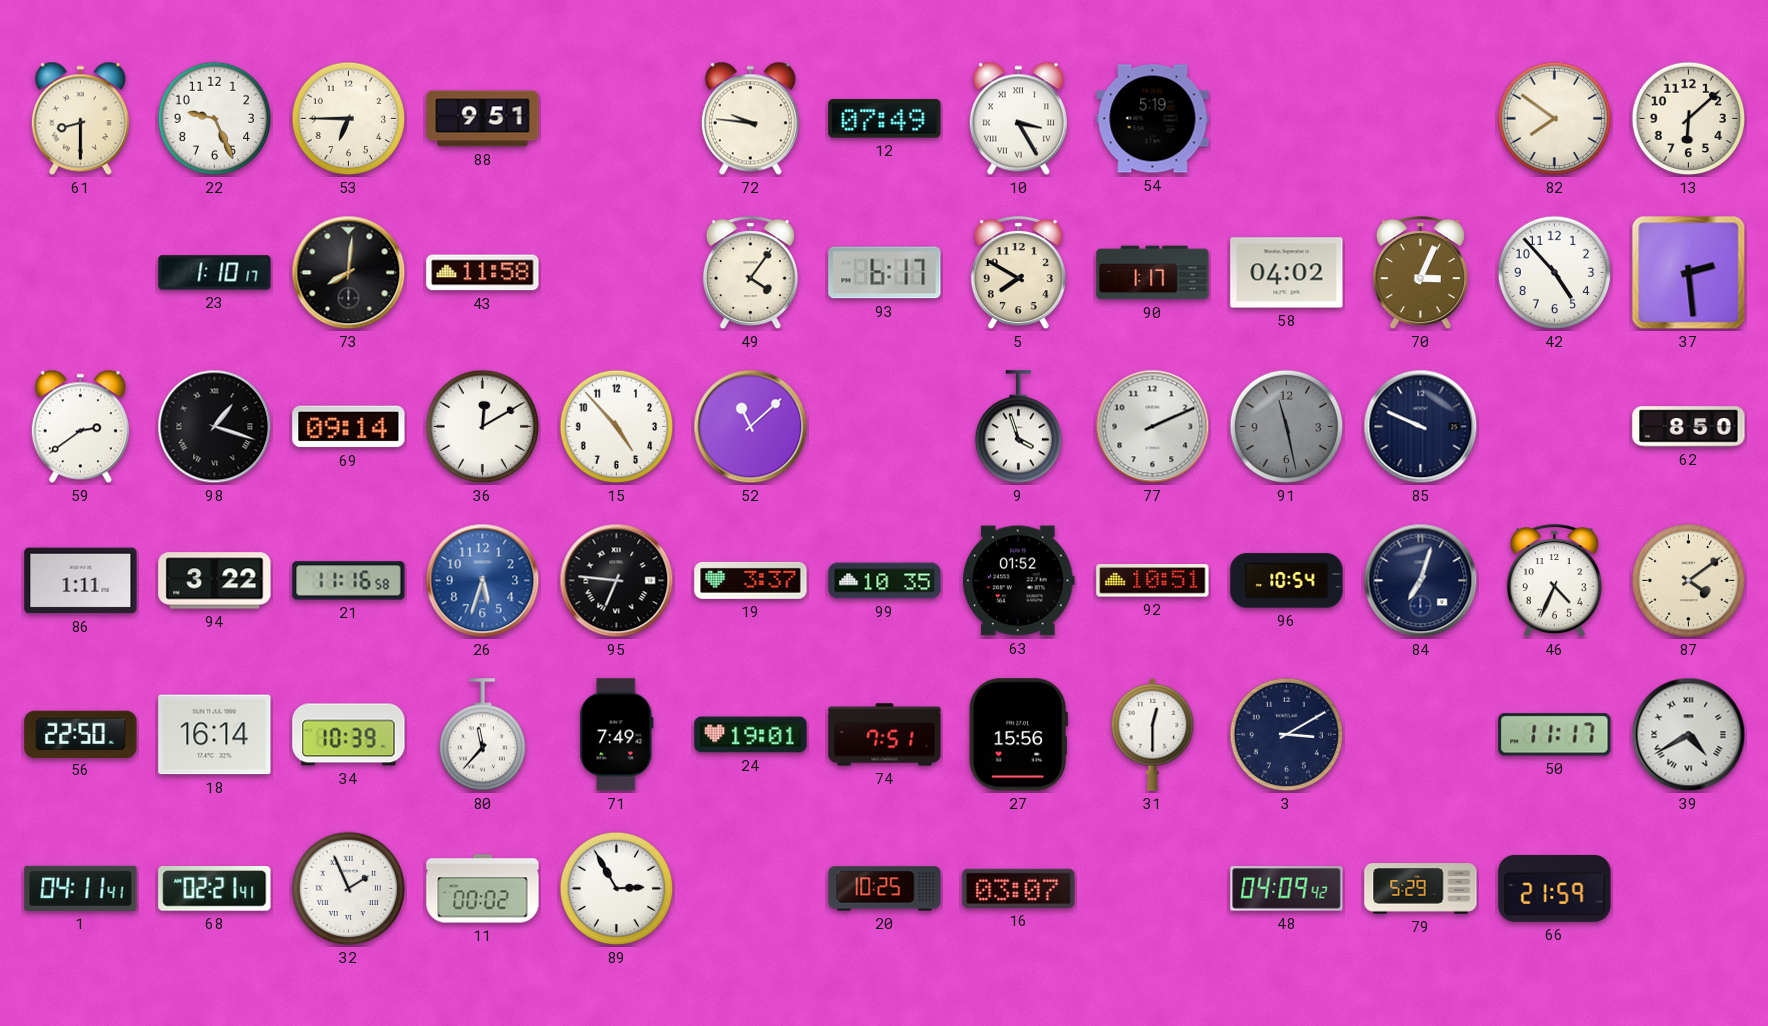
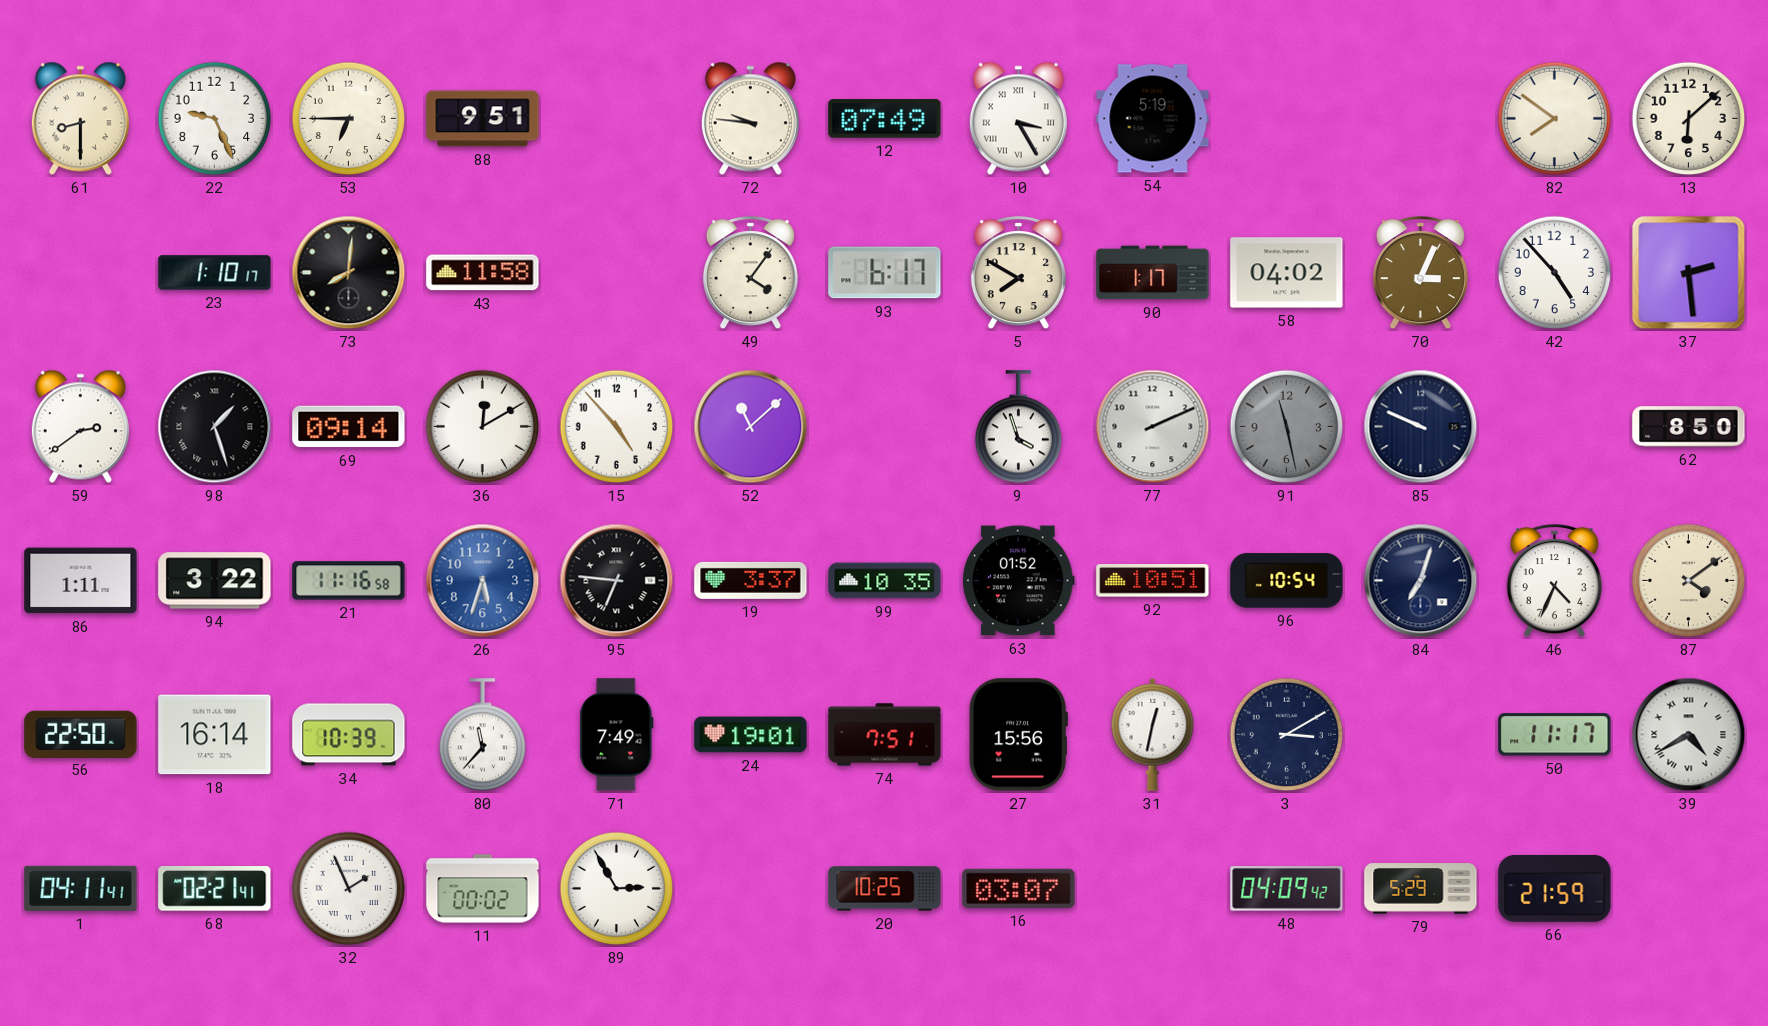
98: 1:18 -> 1:27
31: 12:30 -> 12:32
